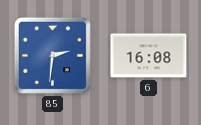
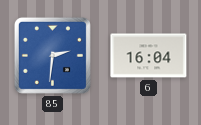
6: 16:08 -> 16:04
